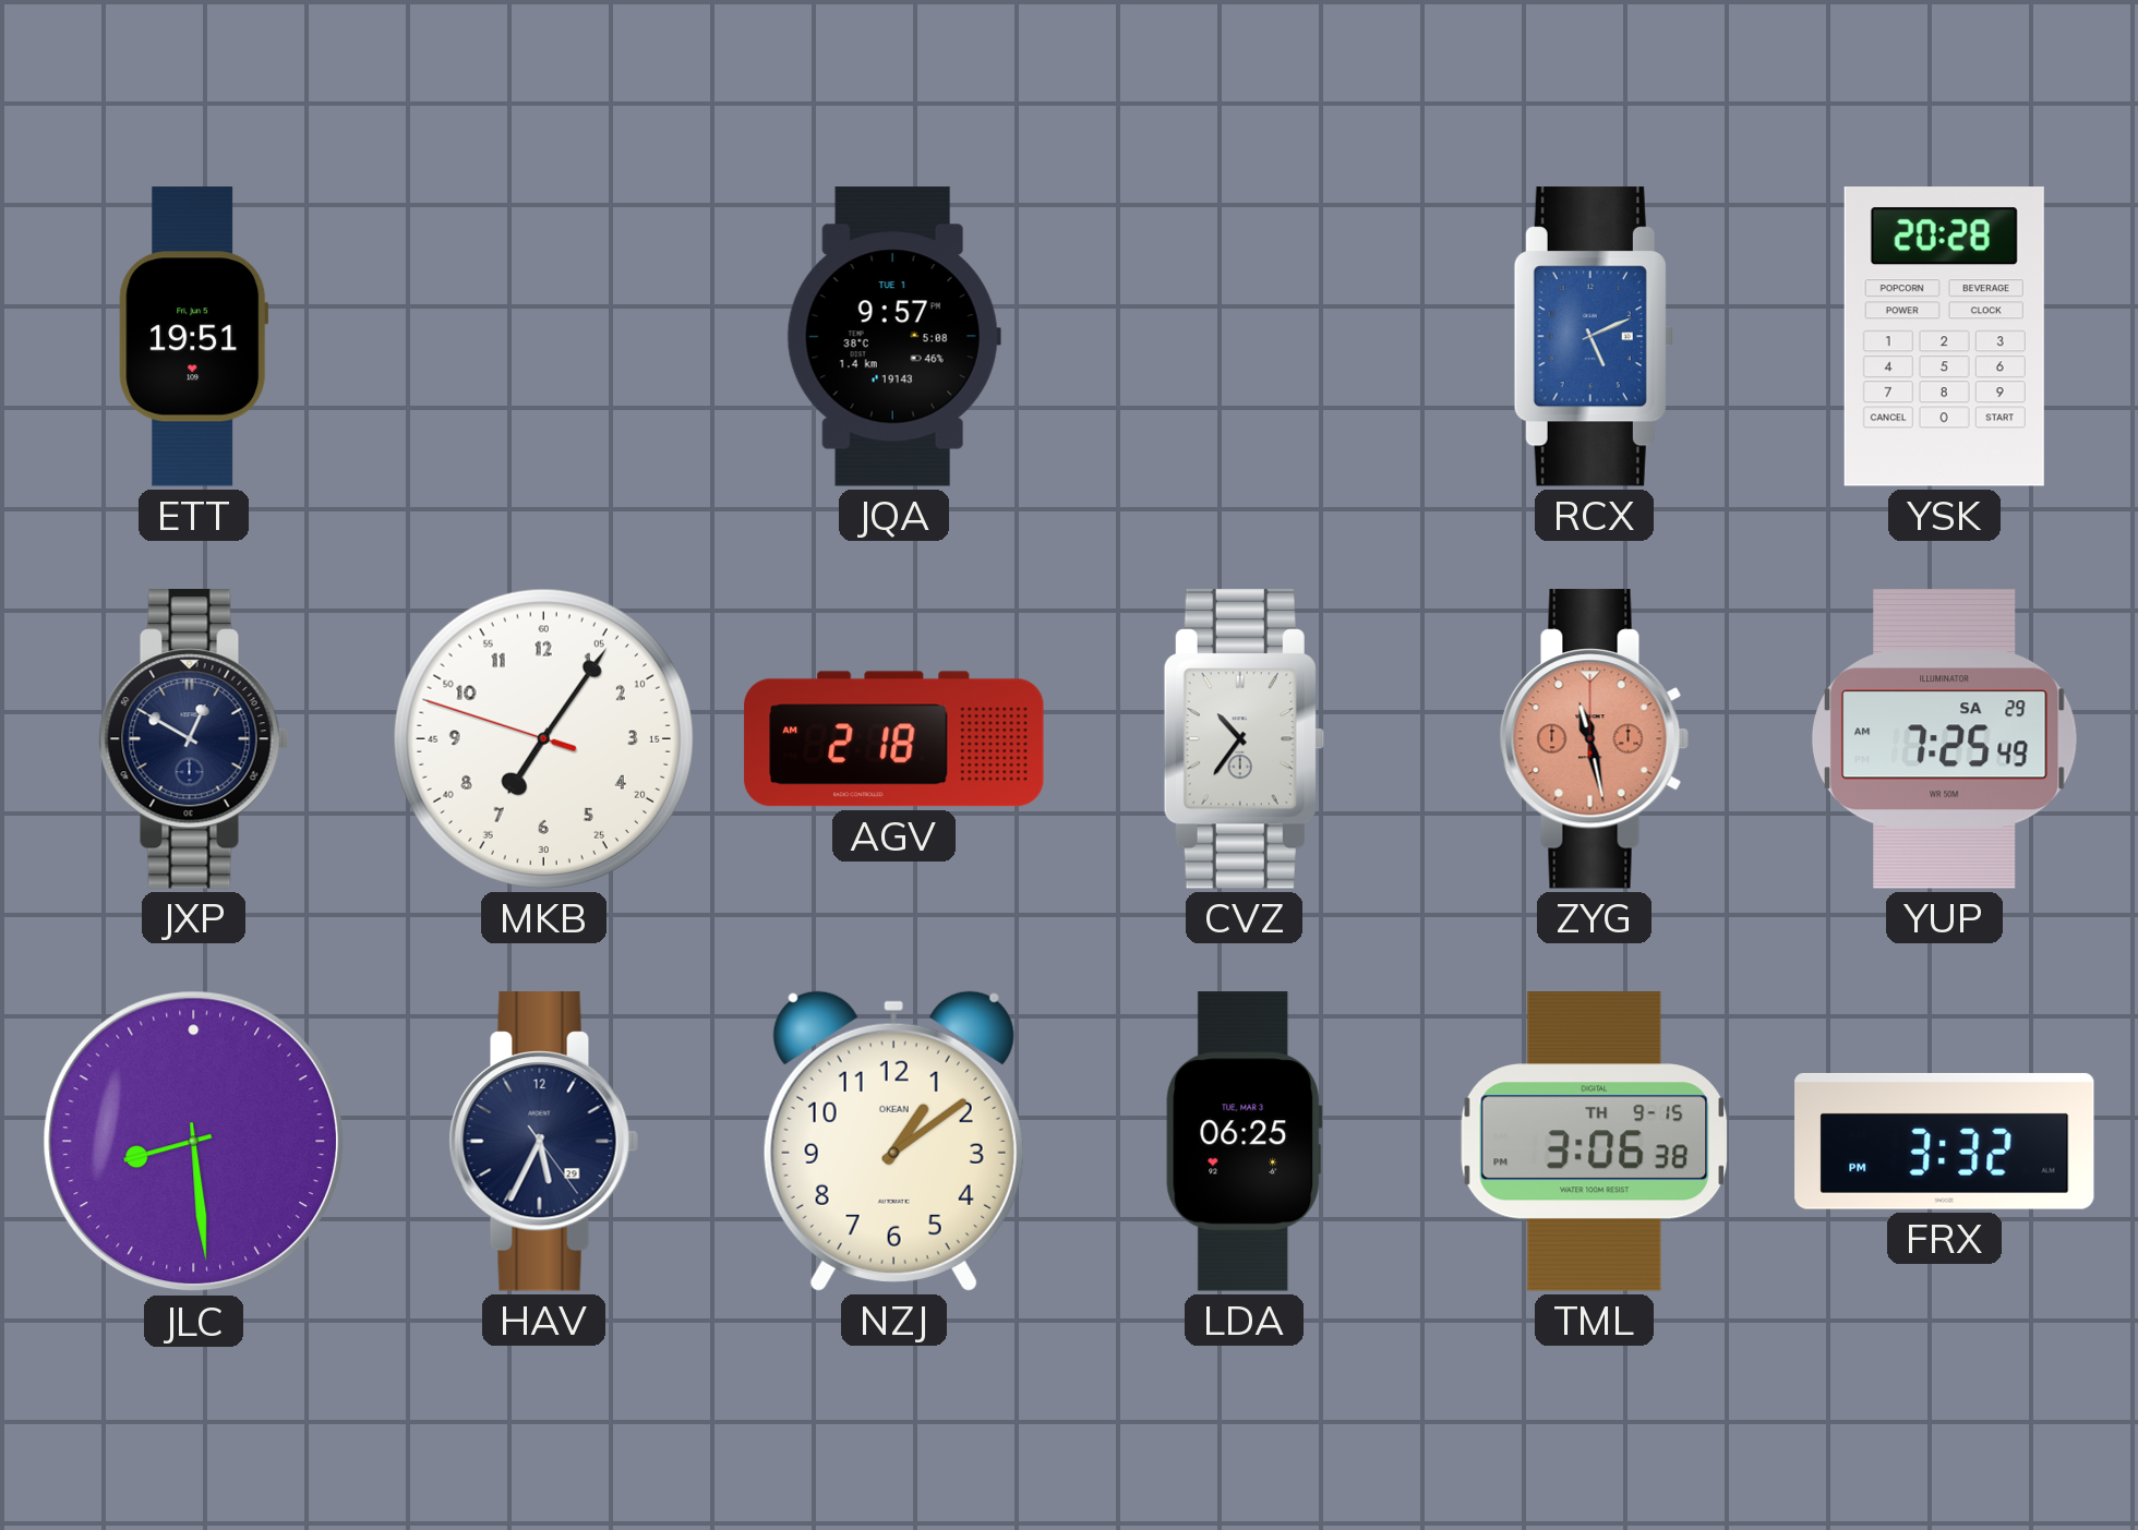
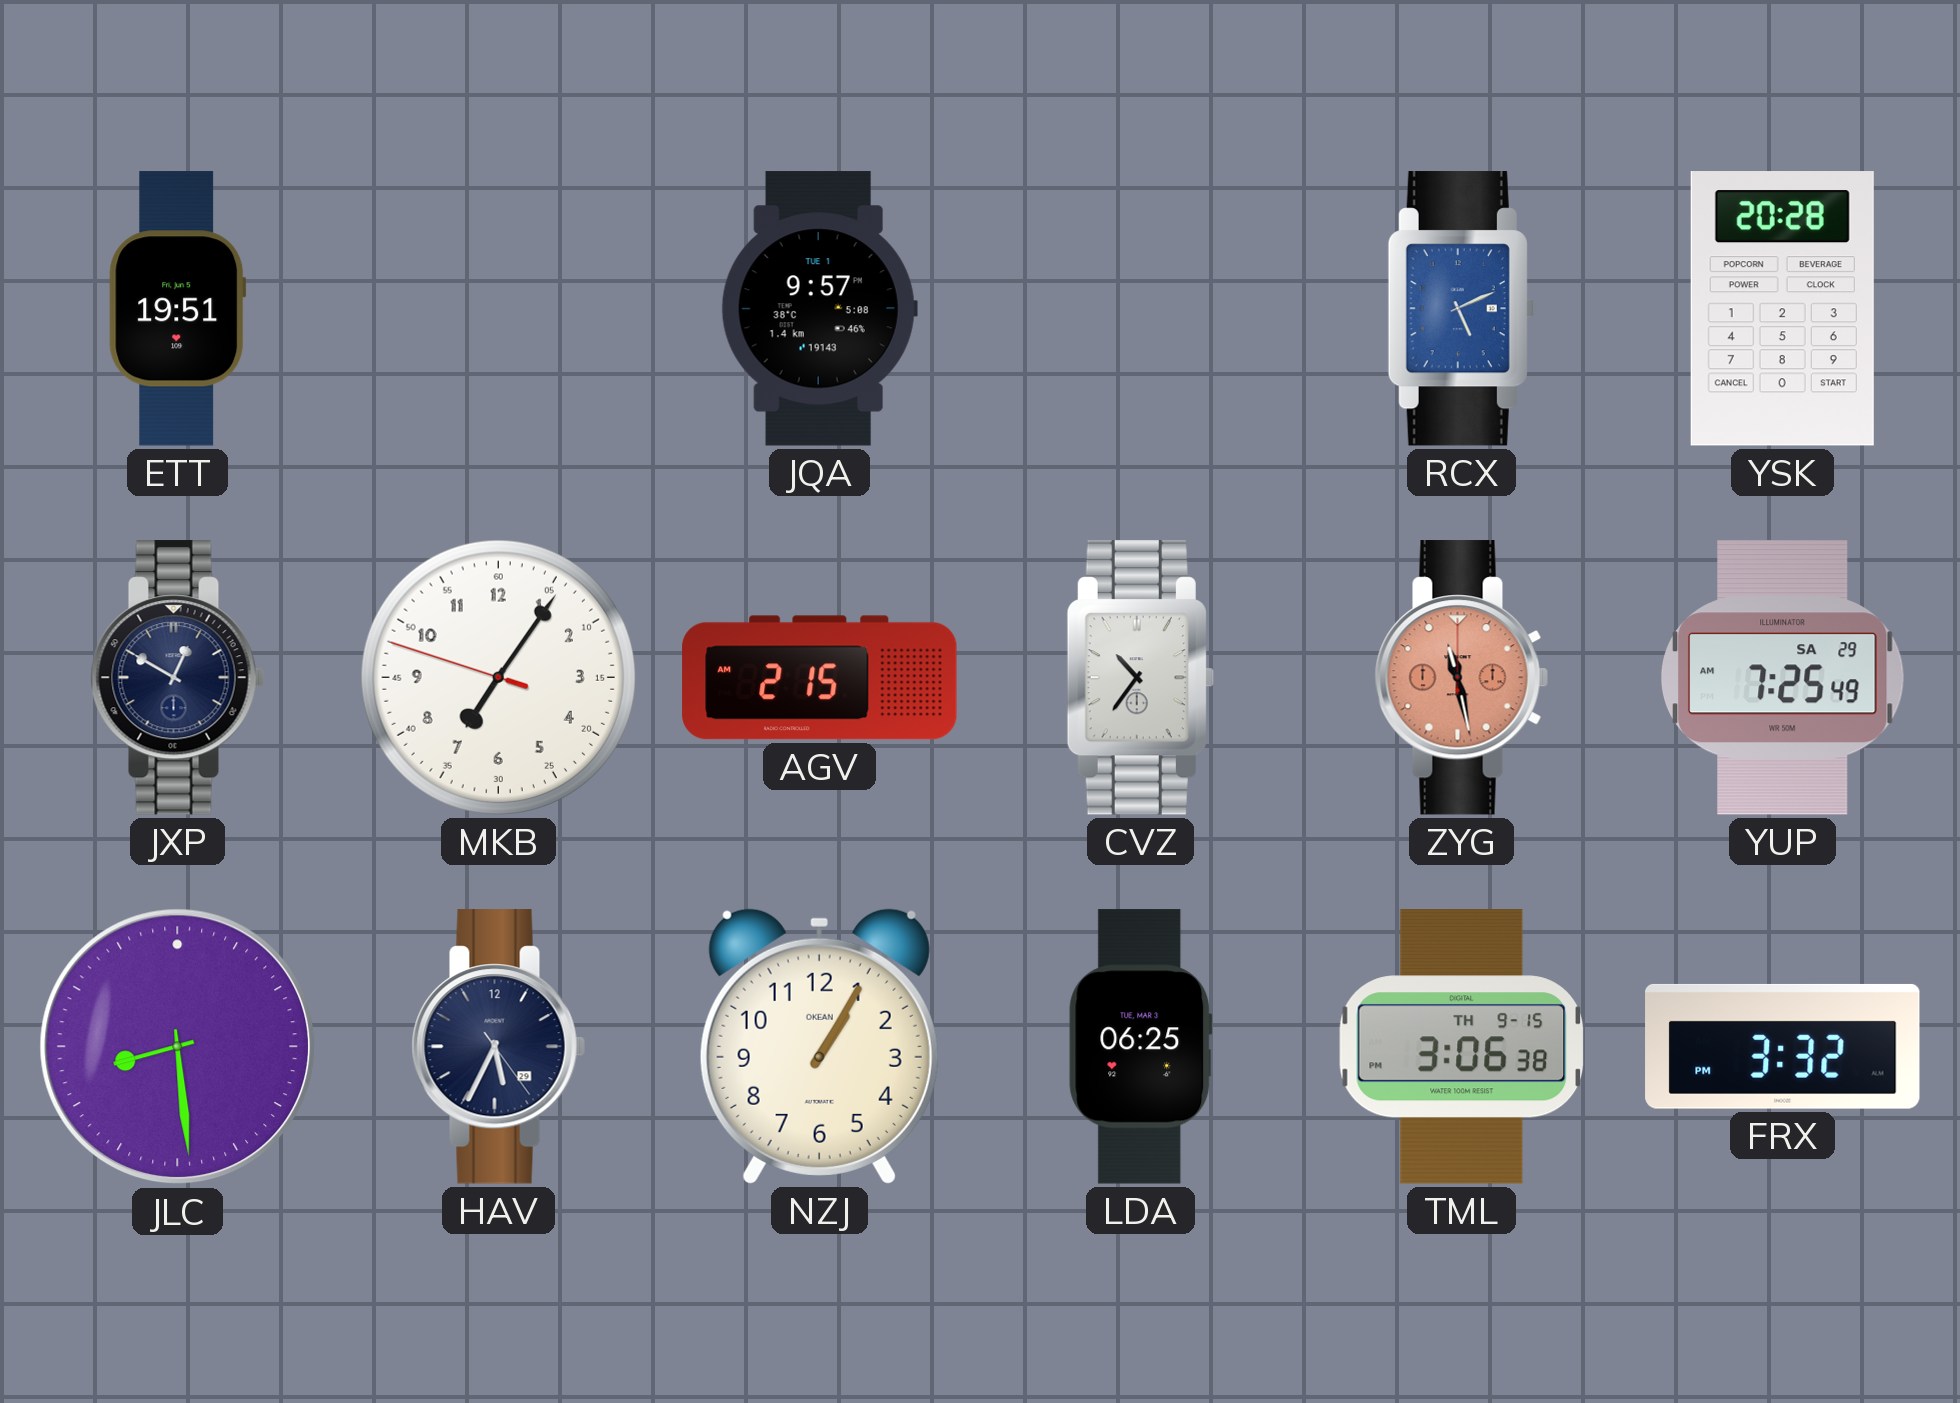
AGV: 2:18 -> 2:15
NZJ: 1:09 -> 1:05
